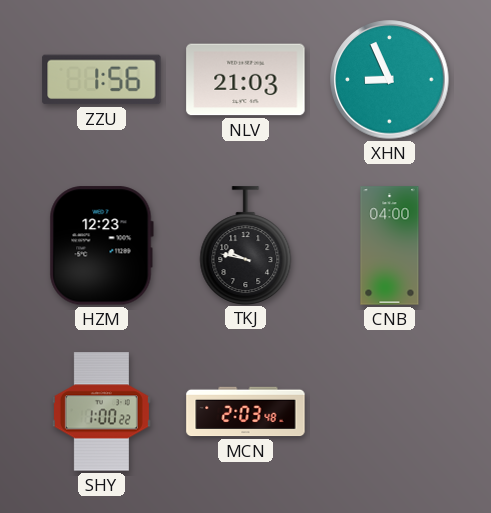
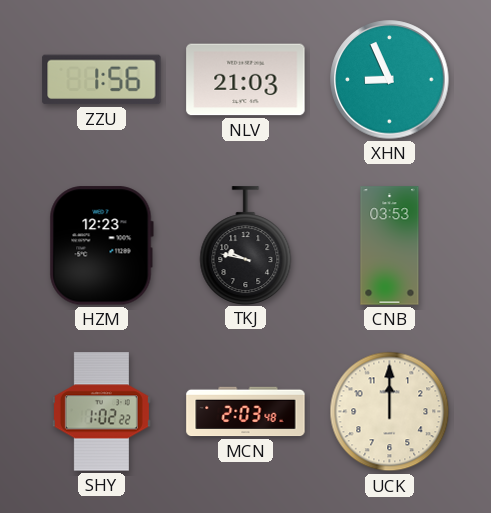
CNB: 04:00 -> 03:53
SHY: 1:00 -> 1:02
UCK: none -> 12:00
